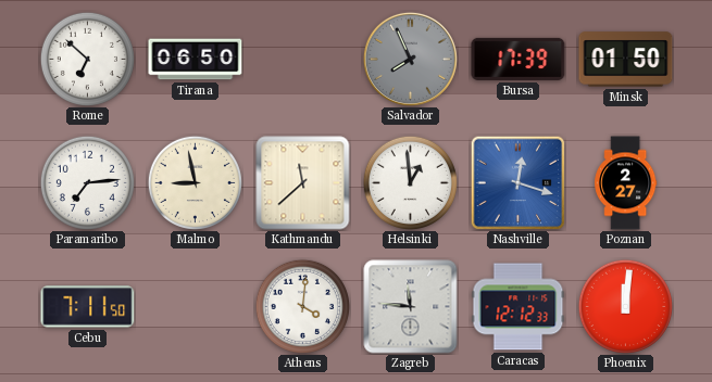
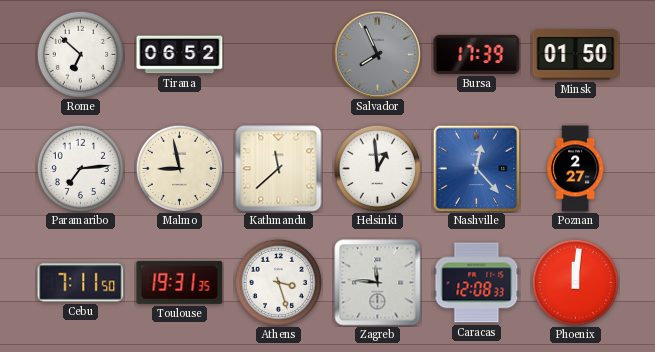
Tirana: 06:50 -> 06:52
Nashville: 12:18 -> 12:23
Toulouse: none -> 19:31
Athens: 4:01 -> 3:27
Caracas: 12:12 -> 12:08
